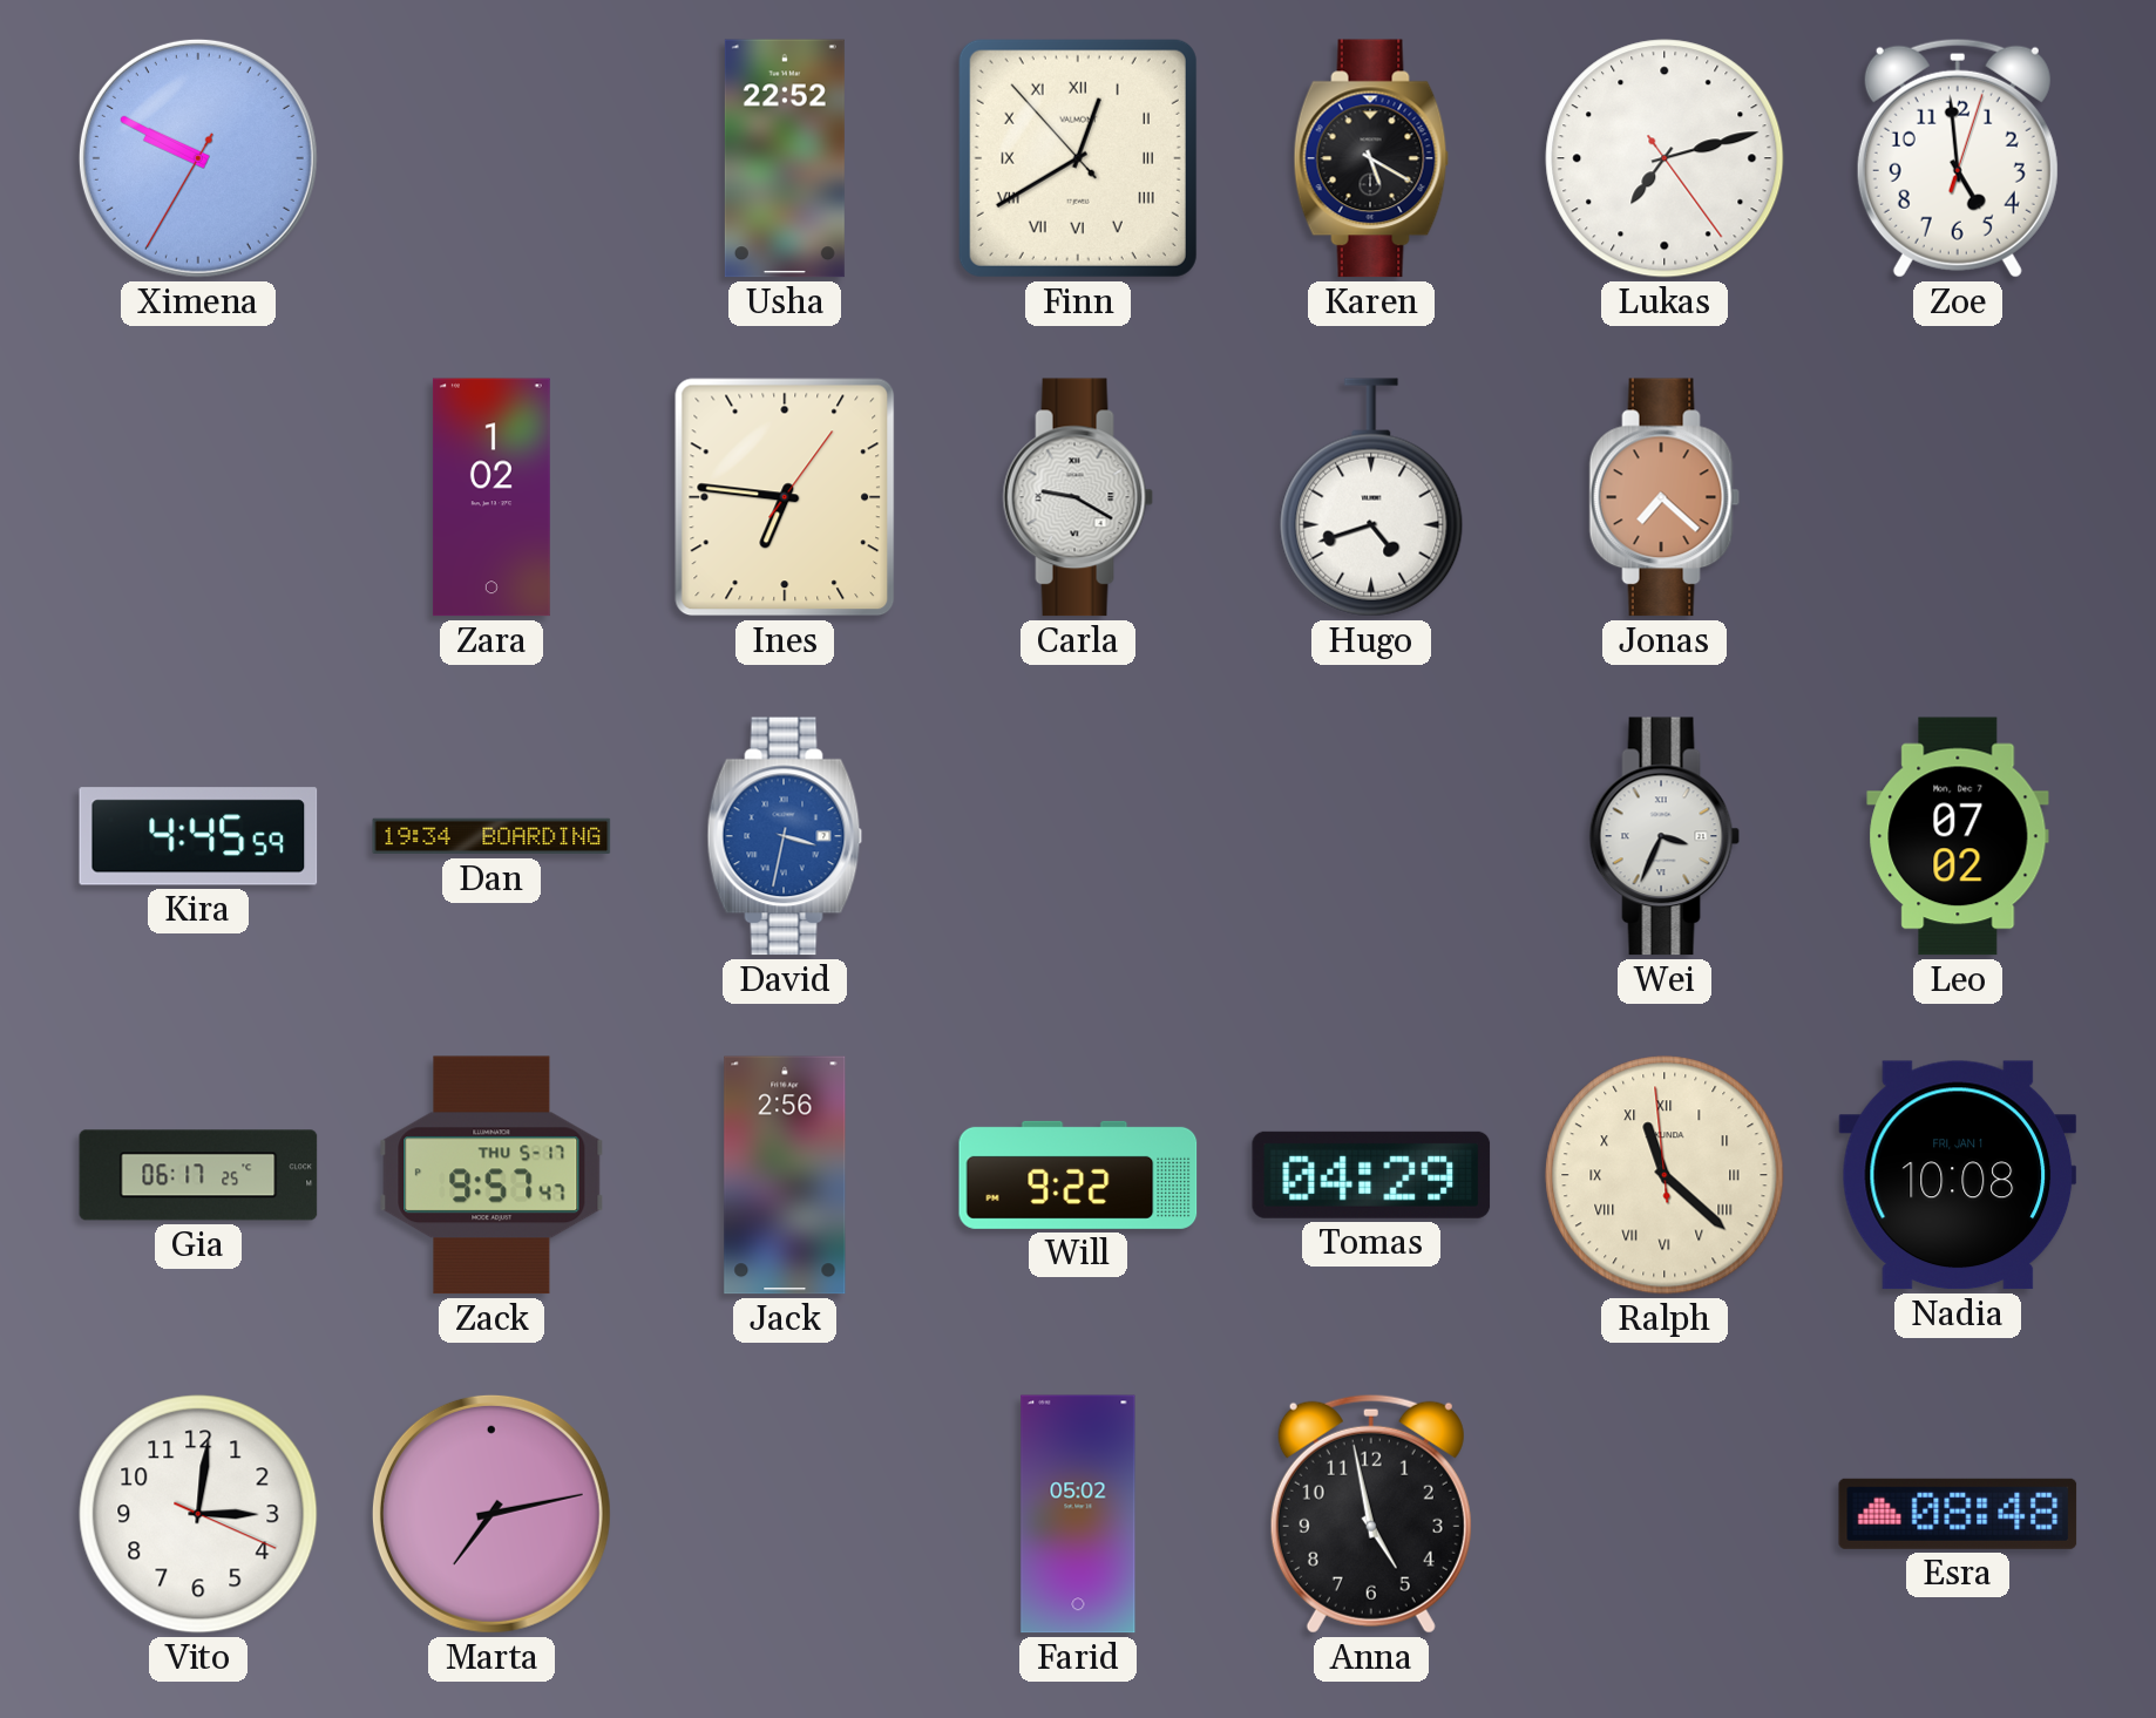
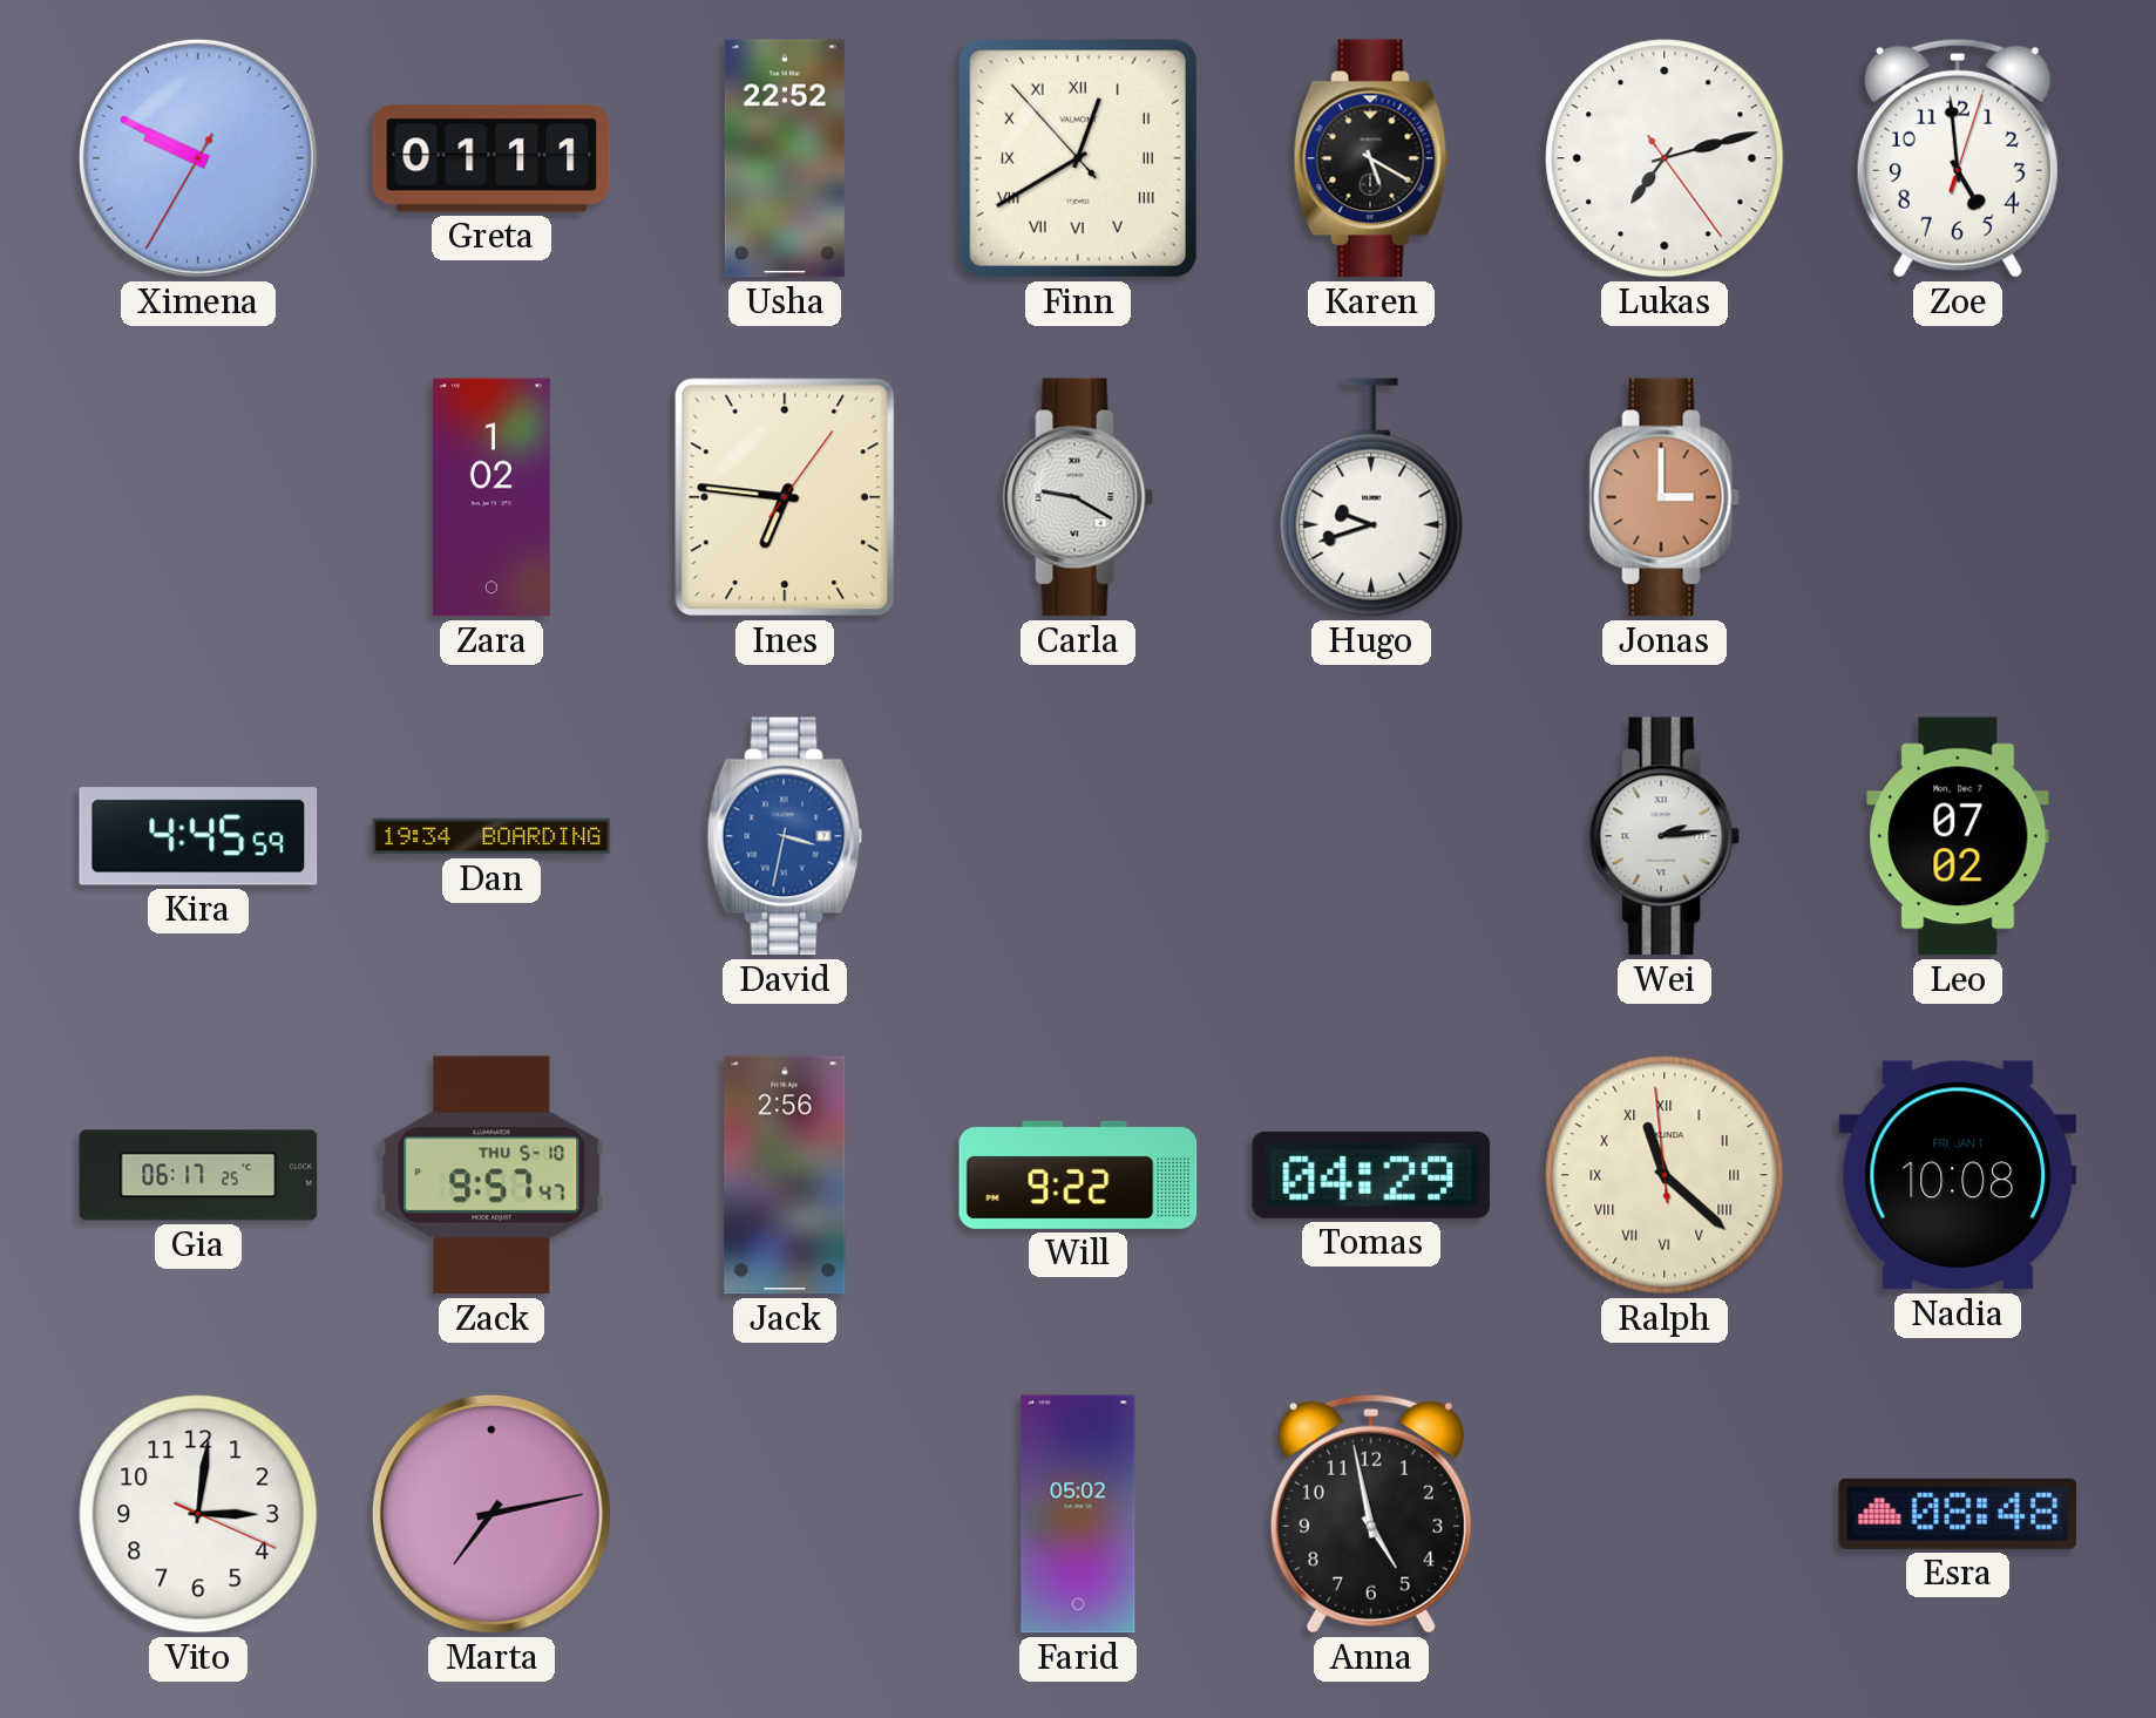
Greta: none -> 01:11
Hugo: 4:42 -> 9:42
Jonas: 7:22 -> 3:00
Wei: 3:34 -> 2:14
Zack date: THU 5-17 -> THU 5-10
